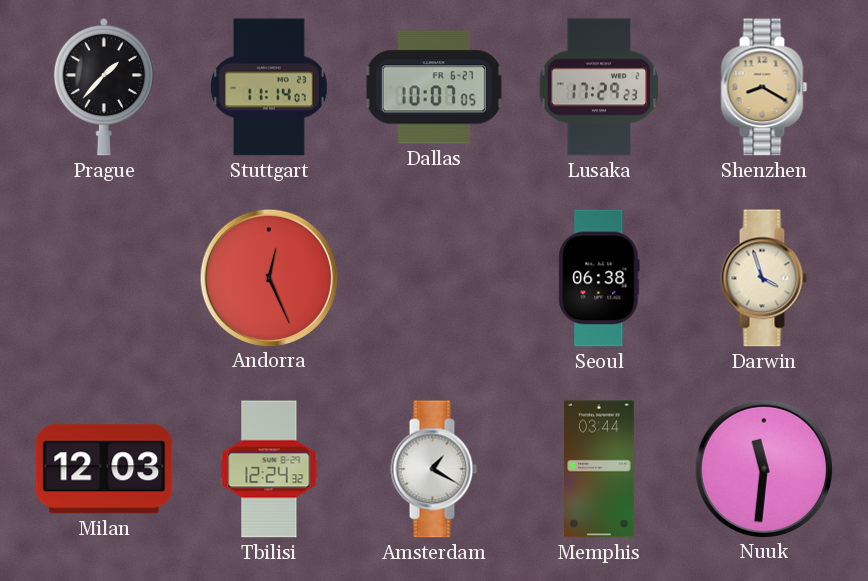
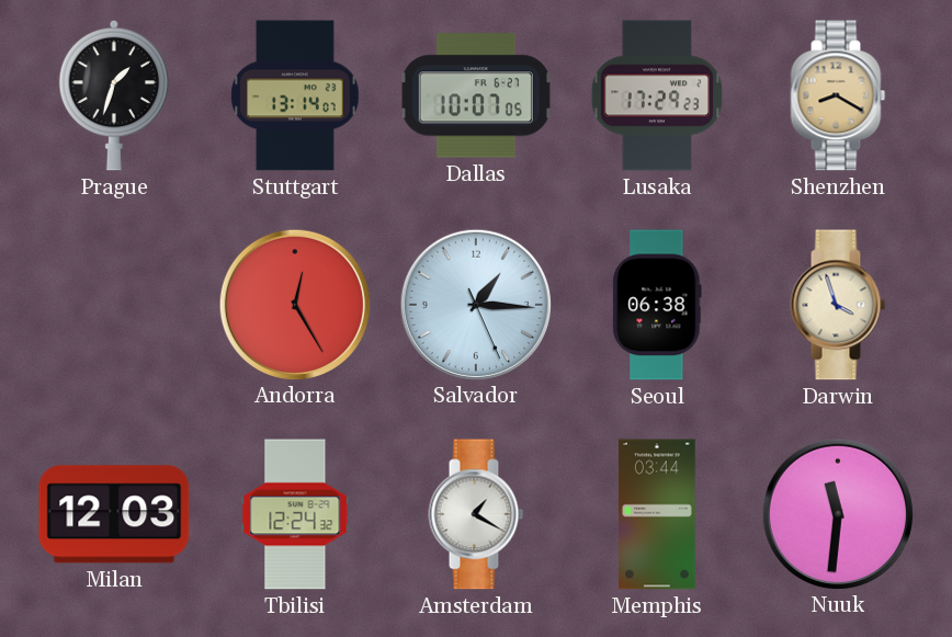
Prague: 1:37 -> 1:33
Stuttgart: 11:14 -> 13:14
Andorra: 12:26 -> 12:25
Salvador: none -> 1:15
